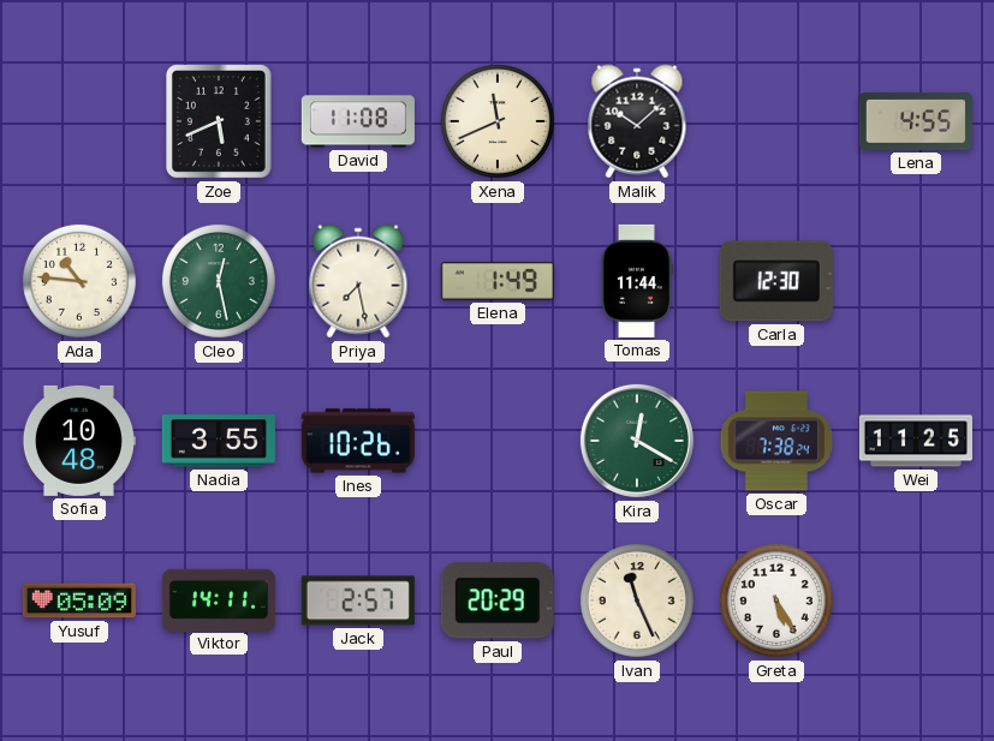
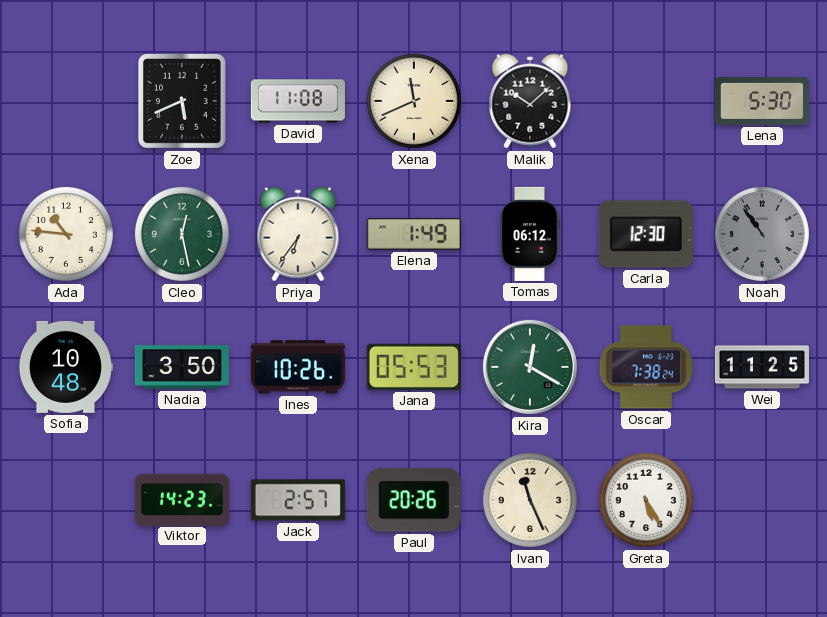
Lena: 4:55 -> 5:30
Priya: 7:28 -> 6:36
Tomas: 11:44 -> 06:12
Noah: none -> 10:54
Nadia: 3:55 -> 3:50
Jana: none -> 05:53
Yusuf: 05:09 -> none
Viktor: 14:11 -> 14:23
Paul: 20:29 -> 20:26
